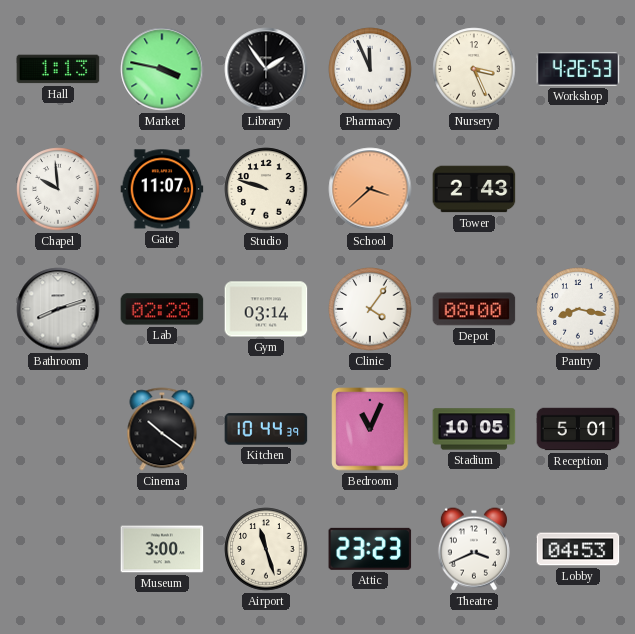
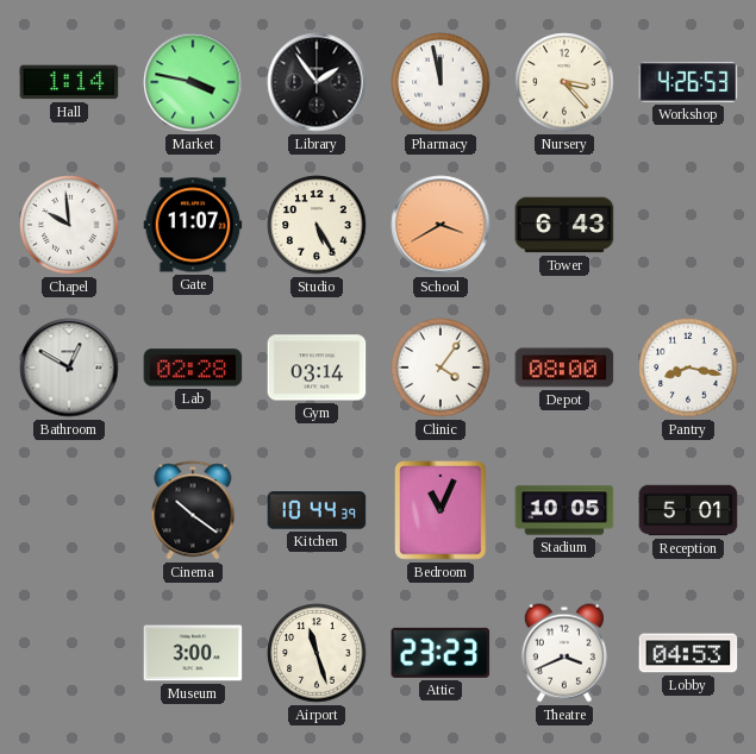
Hall: 1:13 -> 1:14
Pharmacy: 11:56 -> 11:58
Nursery: 3:26 -> 3:23
Studio: 9:48 -> 5:25
School: 3:38 -> 3:40
Tower: 2:43 -> 6:43
Bathroom: 8:12 -> 12:50
